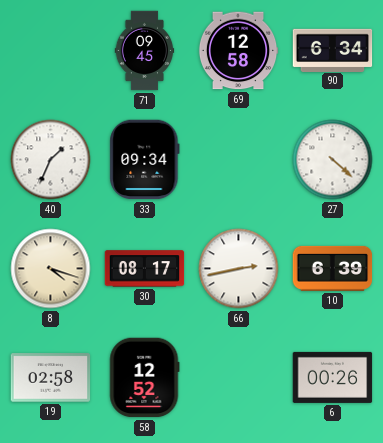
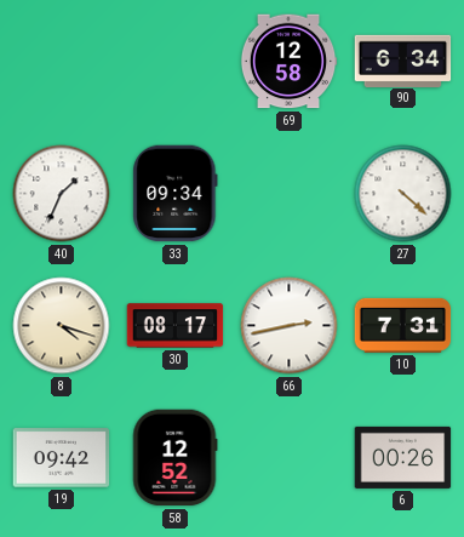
71: 09:45 -> none
10: 6:39 -> 7:31
19: 02:58 -> 09:42
